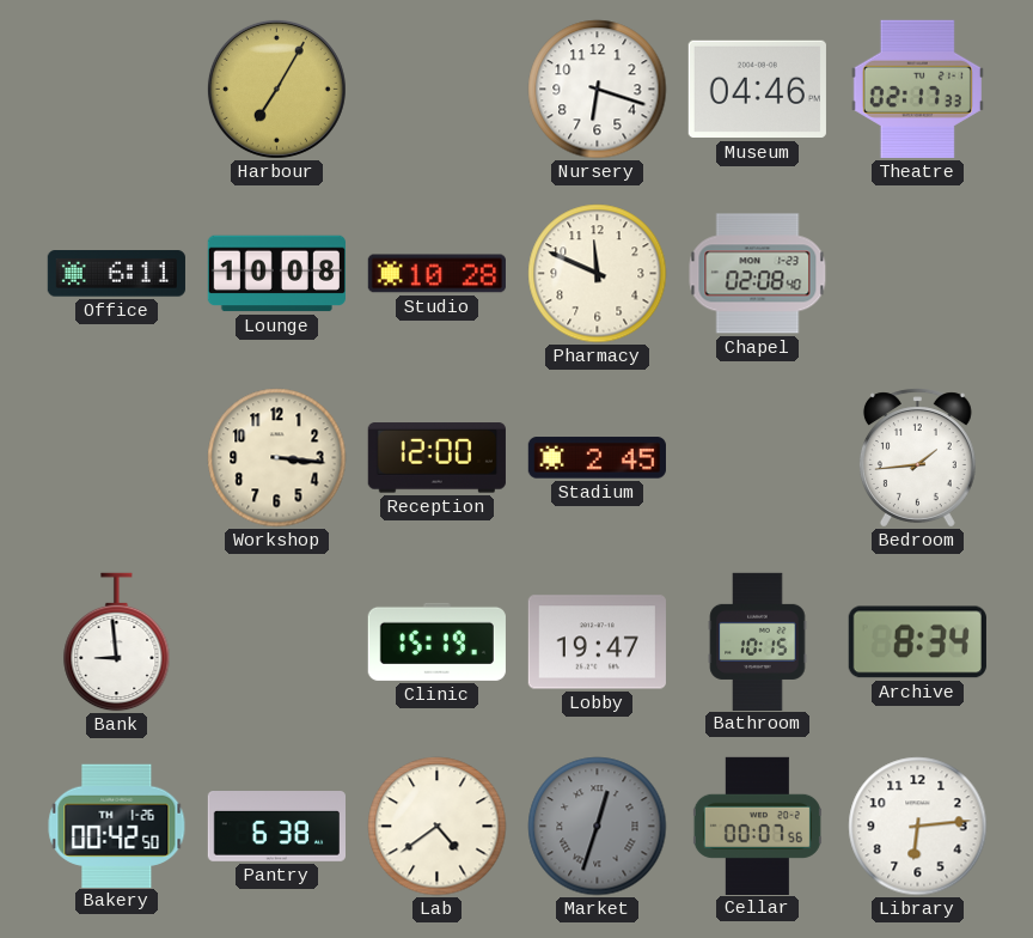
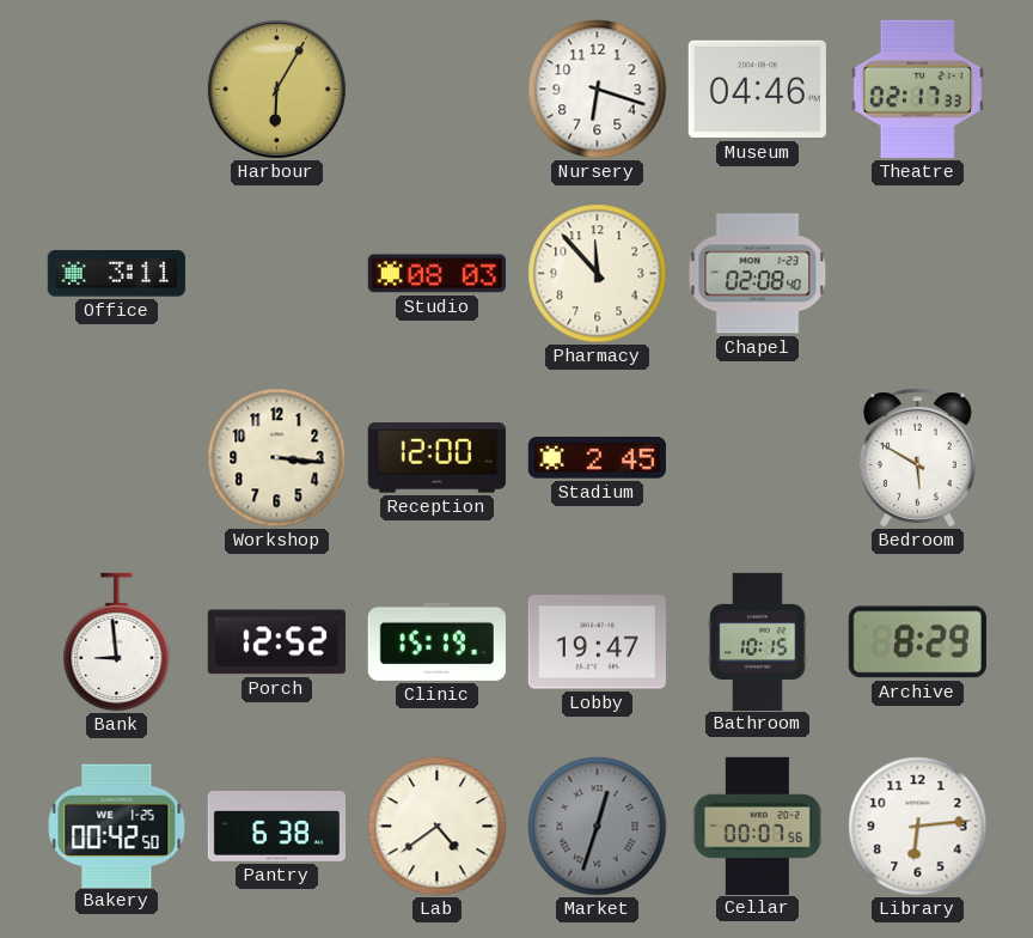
Harbour: 7:05 -> 6:05
Office: 6:11 -> 3:11
Lounge: 10:08 -> none
Studio: 10:28 -> 08:03
Pharmacy: 11:49 -> 11:53
Bedroom: 1:44 -> 5:50
Porch: none -> 12:52
Archive: 8:34 -> 8:29
Bakery date: TH 1-26 -> WE 1-25
